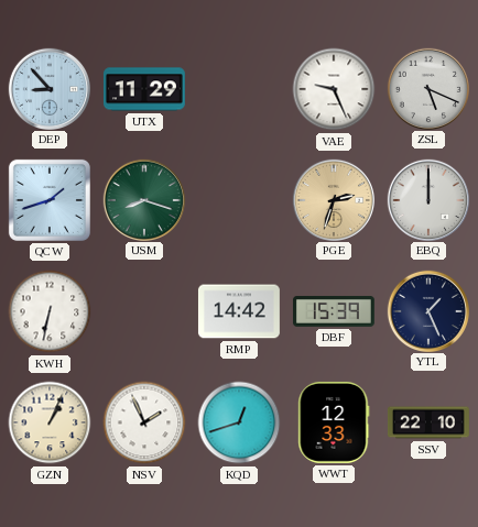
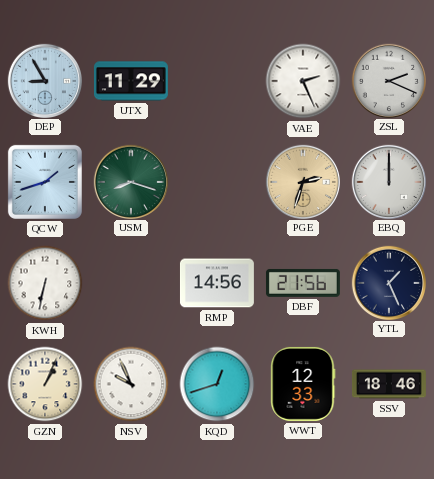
DEP: 8:53 -> 8:55
VAE: 9:26 -> 2:26
ZSL: 5:19 -> 2:19
RMP: 14:42 -> 14:56
DBF: 15:39 -> 21:56
NSV: 1:56 -> 9:56
SSV: 22:10 -> 18:46
